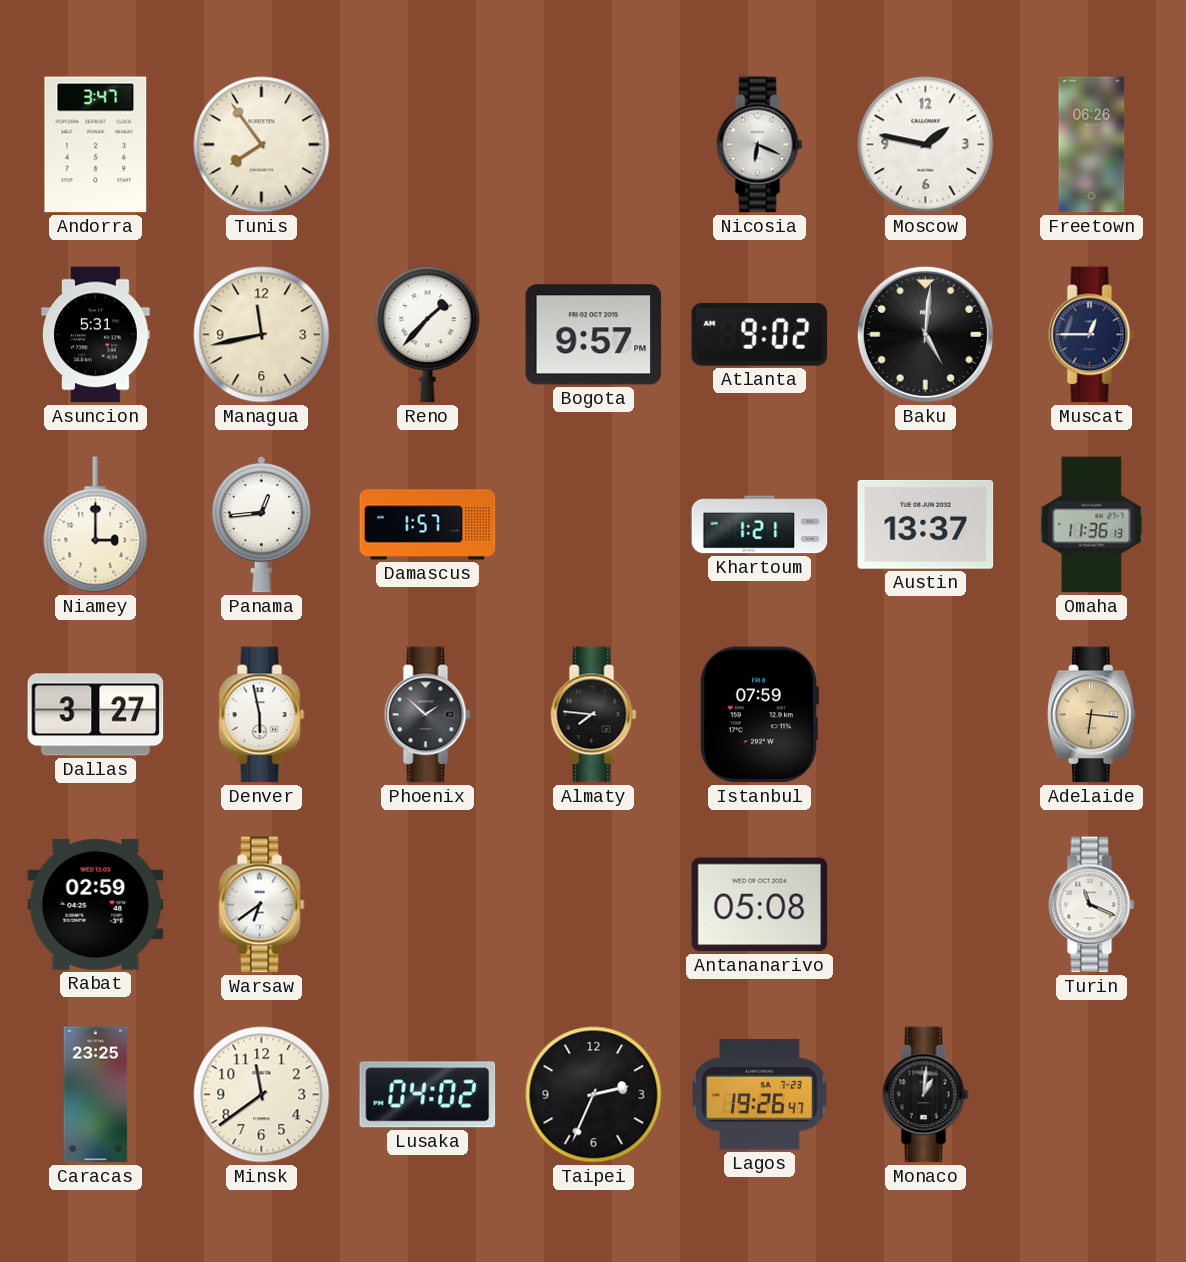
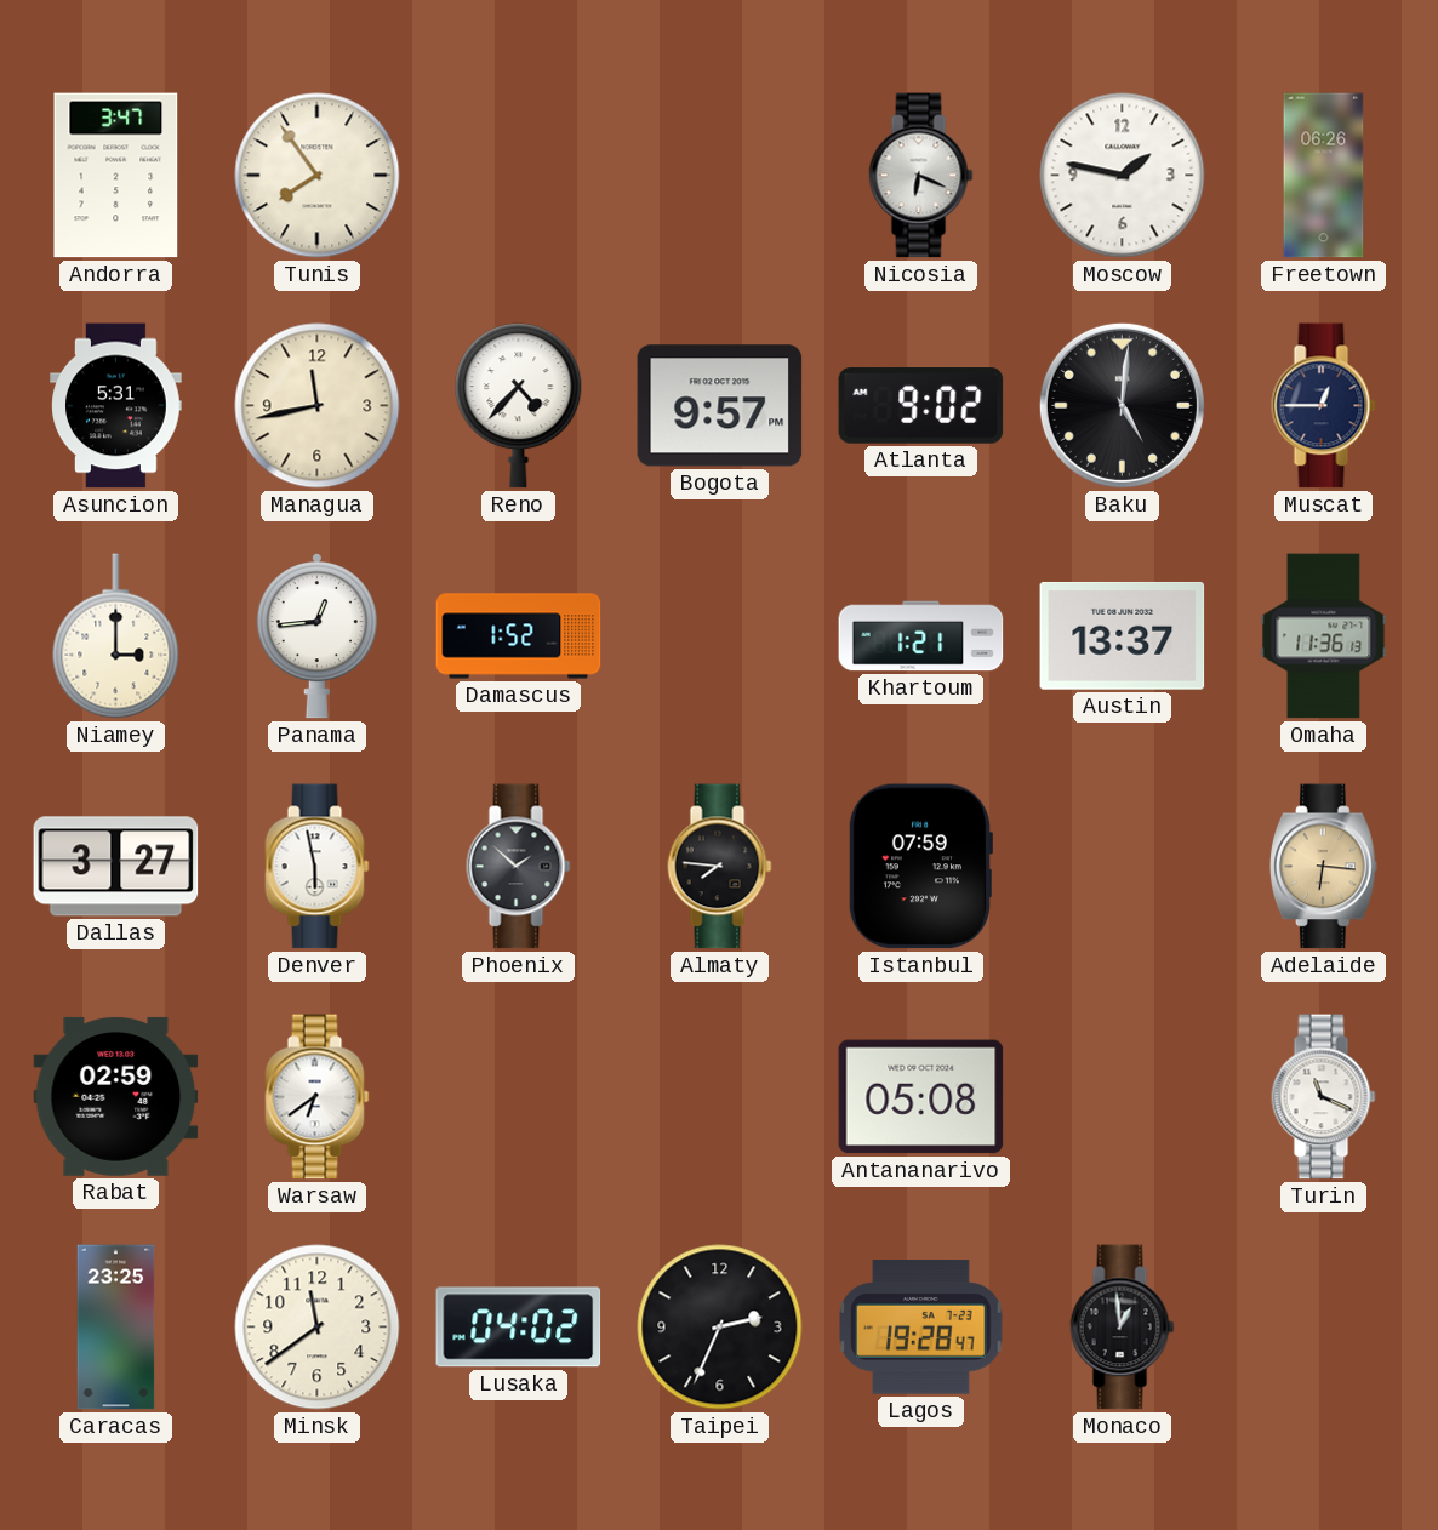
Reno: 1:37 -> 4:37
Damascus: 1:57 -> 1:52
Lagos: 19:26 -> 19:28
Monaco: 1:01 -> 12:59
